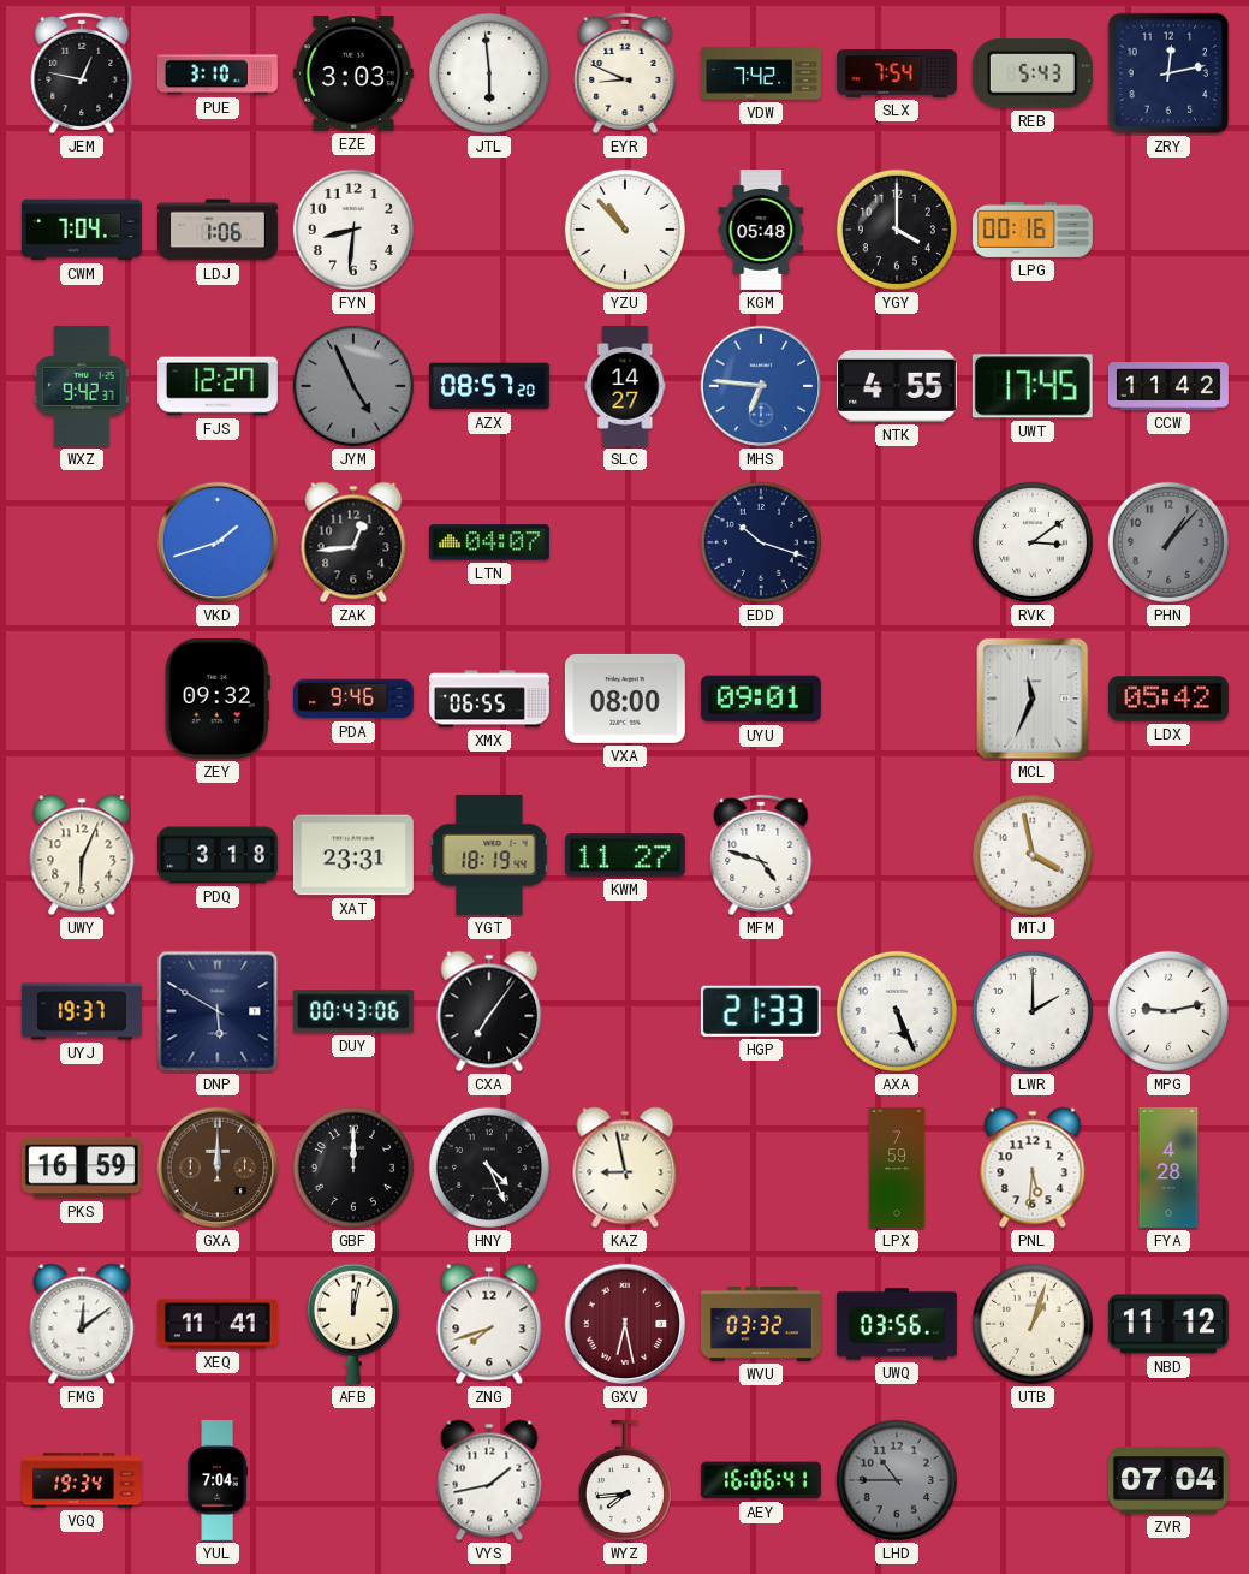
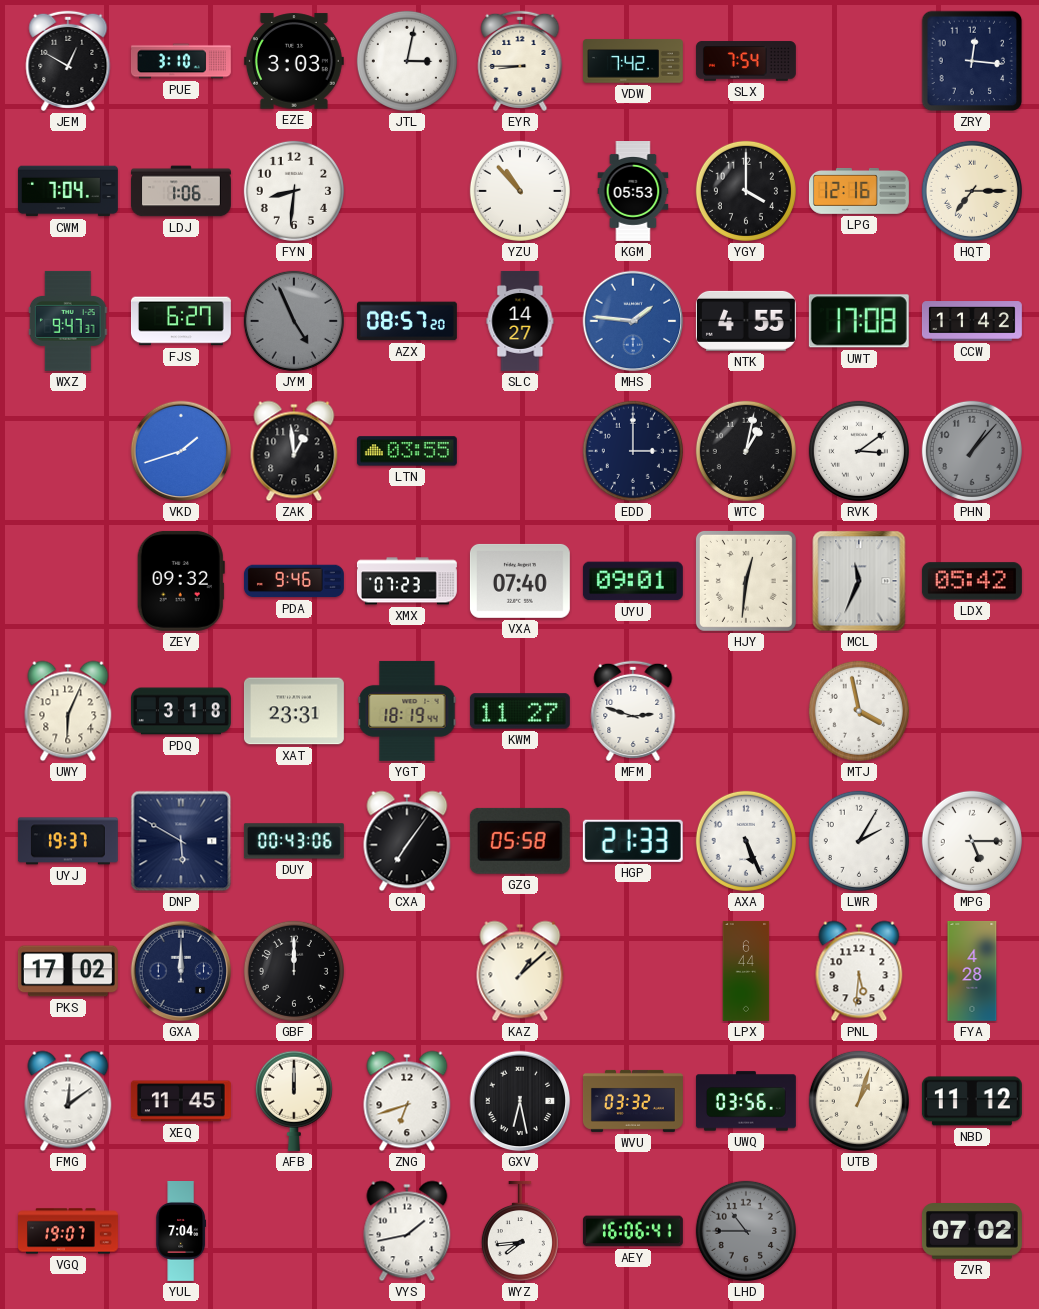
JEM: 12:47 -> 12:50
JTL: 5:59 -> 3:02
EYR: 8:49 -> 8:45
REB: 5:43 -> none
ZRY: 12:13 -> 12:16
KGM: 05:48 -> 05:53
LPG: 00:16 -> 12:16
HQT: none -> 7:15
WXZ: 9:42 -> 9:47
FJS: 12:27 -> 6:27
MHS: 6:46 -> 1:46
UWT: 17:45 -> 17:08
ZAK: 12:44 -> 12:59
LTN: 04:07 -> 03:55
EDD: 10:18 -> 3:00
WTC: none -> 1:02
XMX: 06:55 -> 07:23
VXA: 08:00 -> 07:40
HJY: none -> 12:31
MFM: 4:48 -> 2:48
GZG: none -> 05:58
LWR: 2:00 -> 2:05
MPG: 9:13 -> 5:15
PKS: 16:59 -> 17:02
GXA dial: brown -> navy
HNY: 4:26 -> none
KAZ: 8:58 -> 1:08
LPX: 7:59 -> 6:44
XEQ: 11:41 -> 11:45
AFB: 12:02 -> 12:00
ZNG: 7:42 -> 6:42
GXV dial: burgundy -> black
VGQ: 19:34 -> 19:07
ZVR: 07:04 -> 07:02
